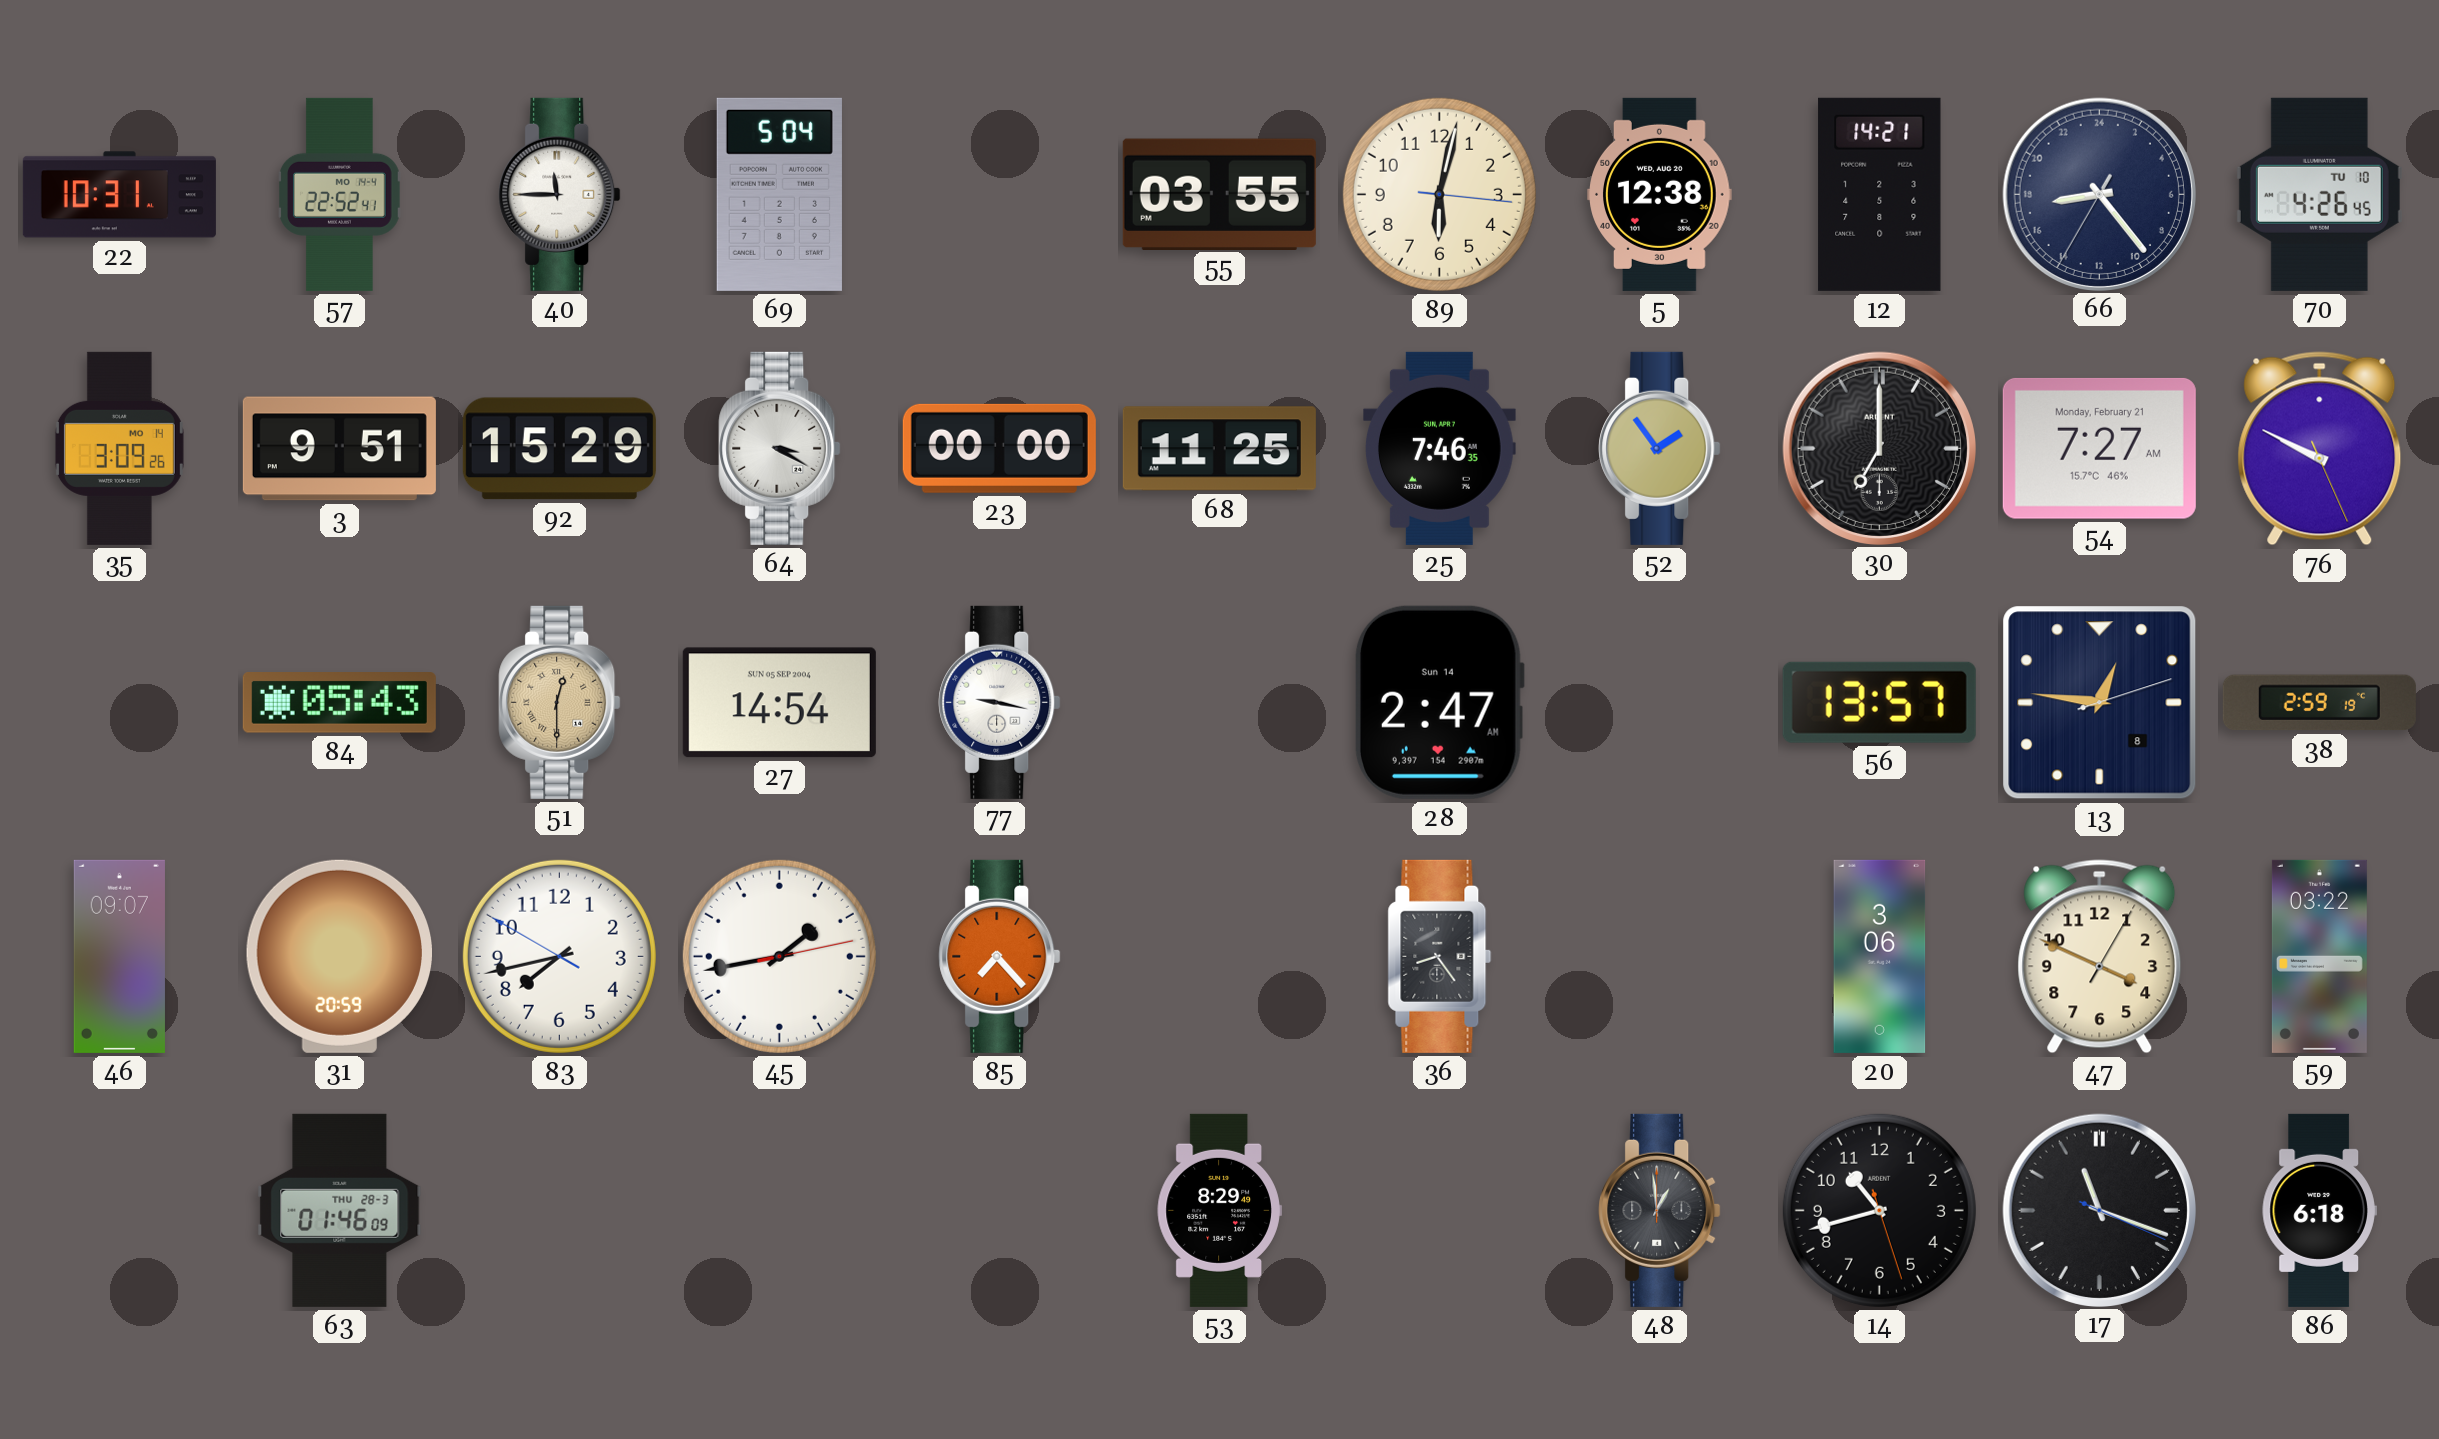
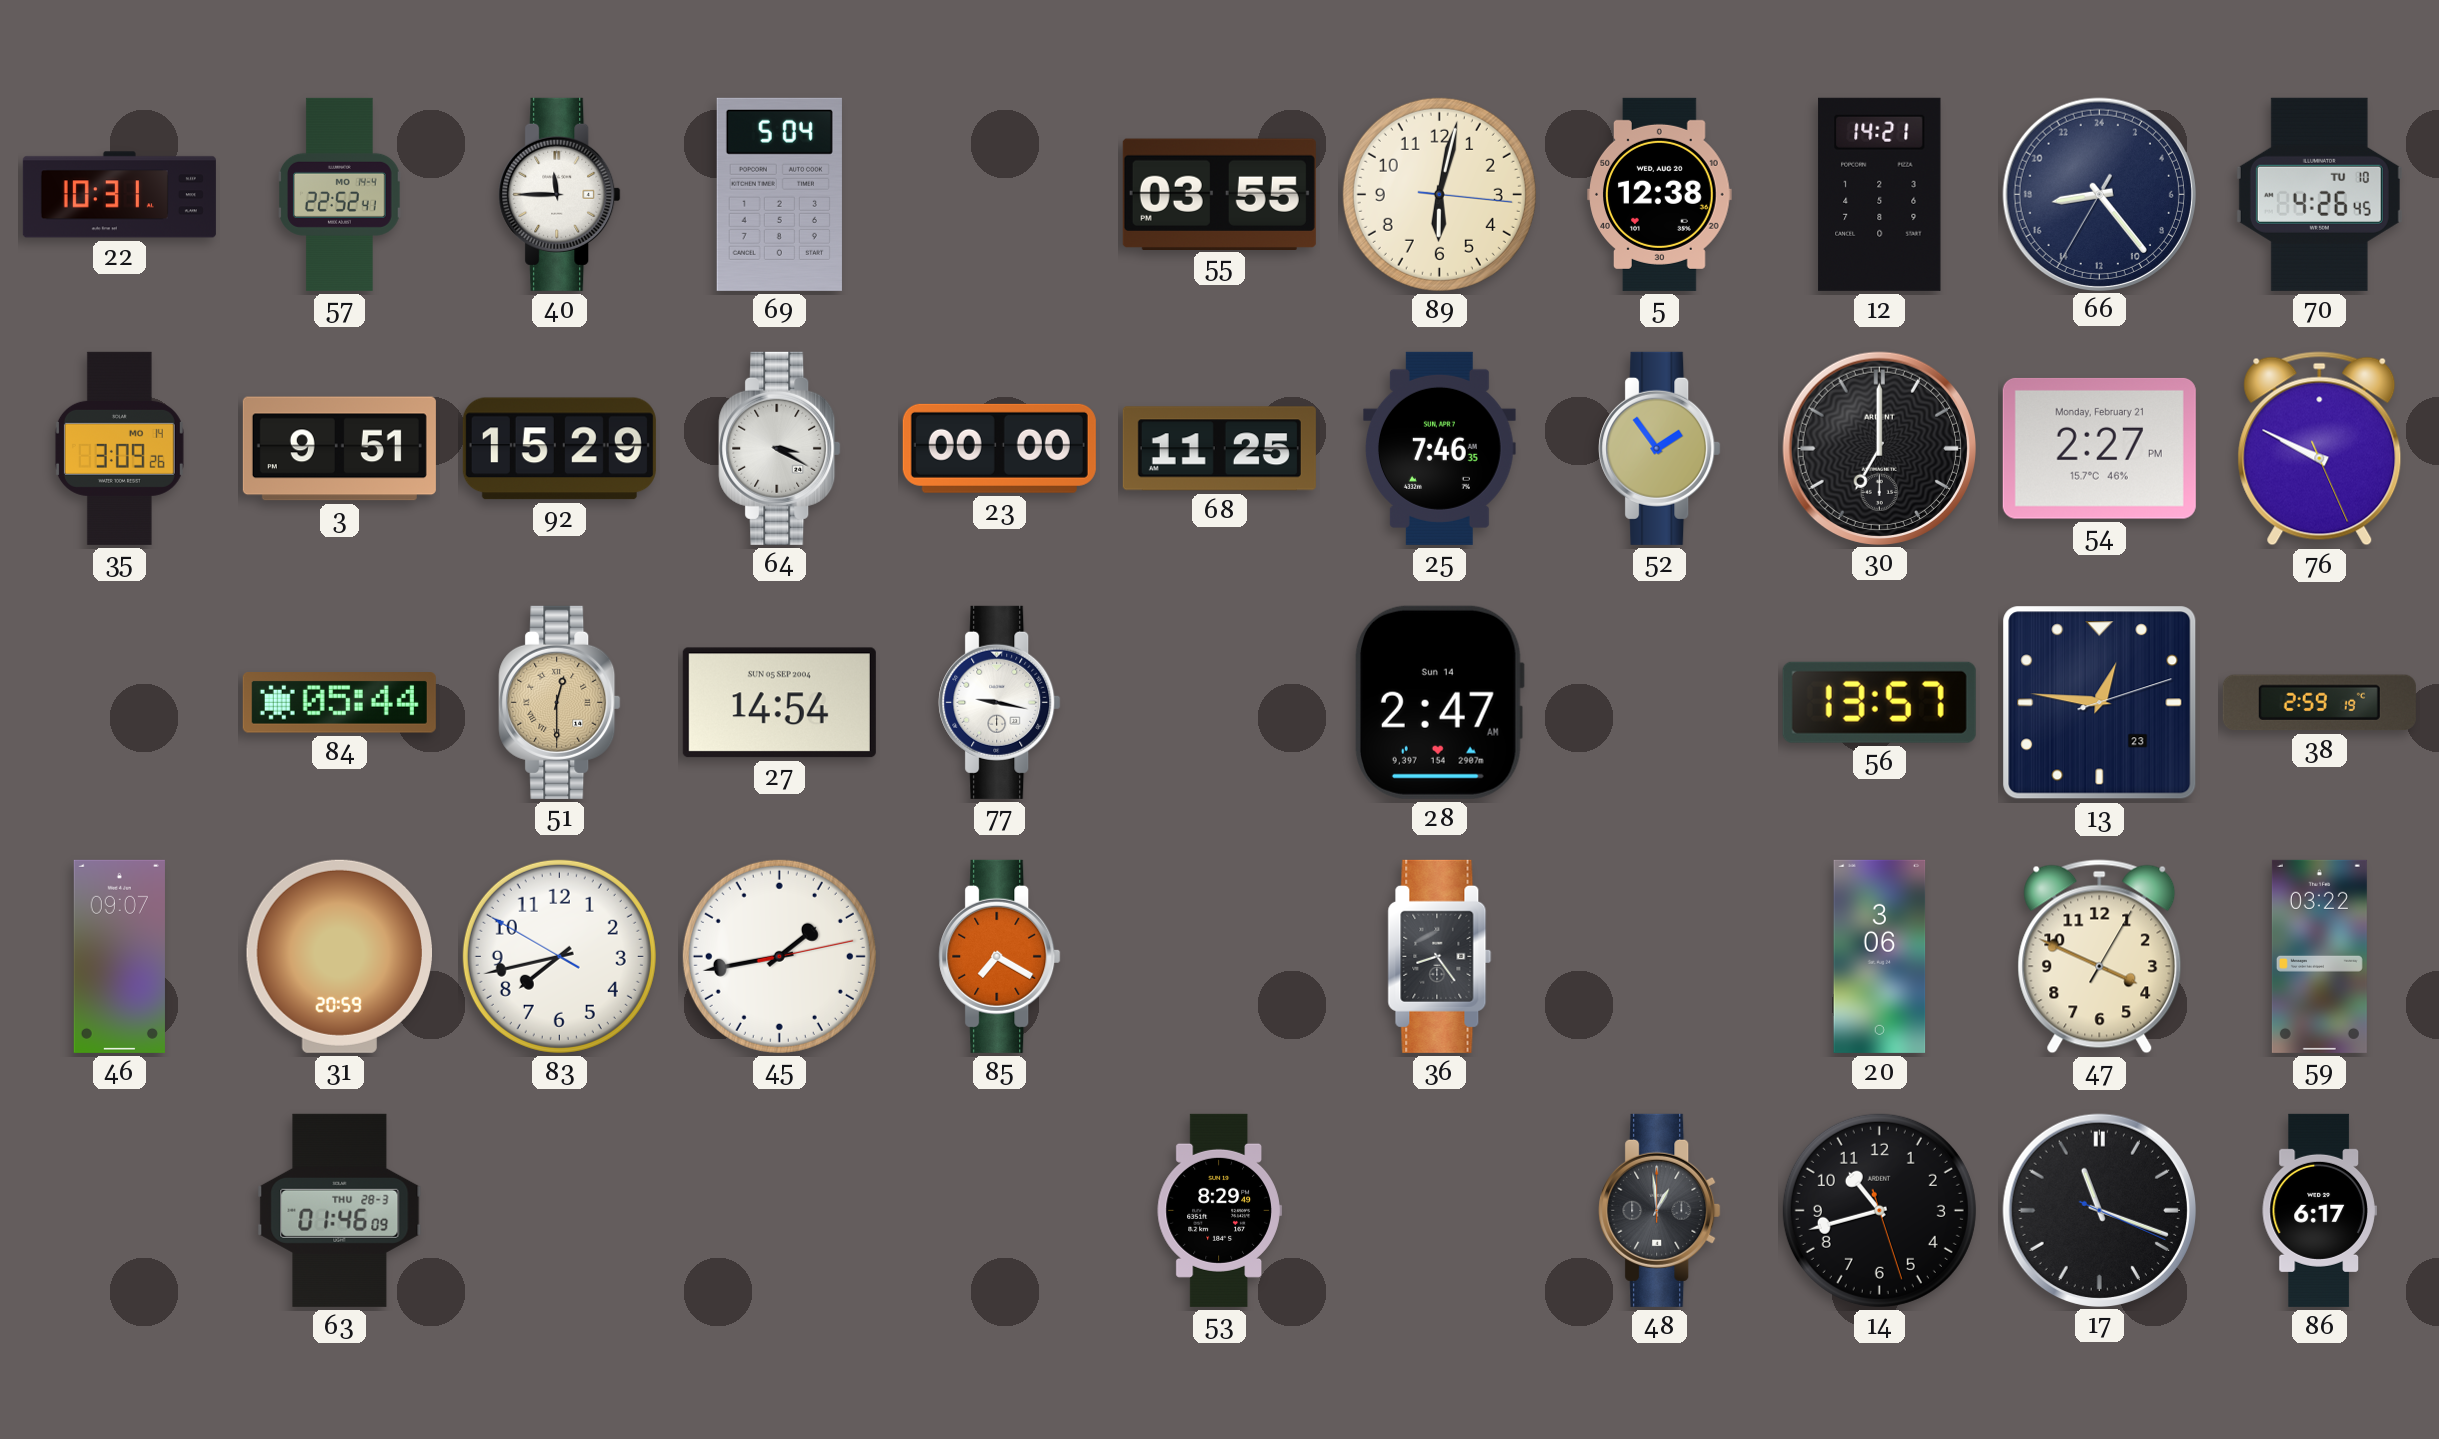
54: 7:27 -> 2:27
84: 05:43 -> 05:44
13 date: 8 -> 23
85: 7:23 -> 7:20
86: 6:18 -> 6:17
